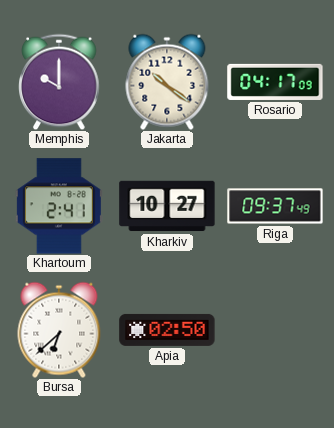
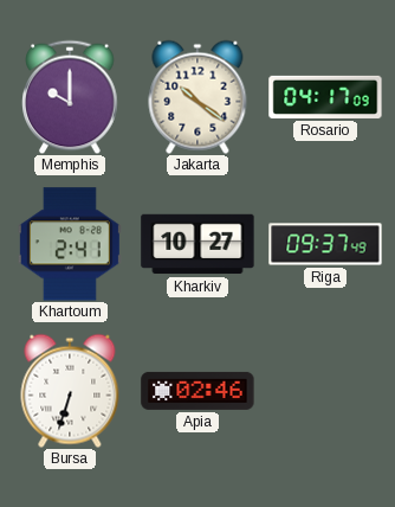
Bursa: 6:38 -> 6:33
Apia: 02:50 -> 02:46
